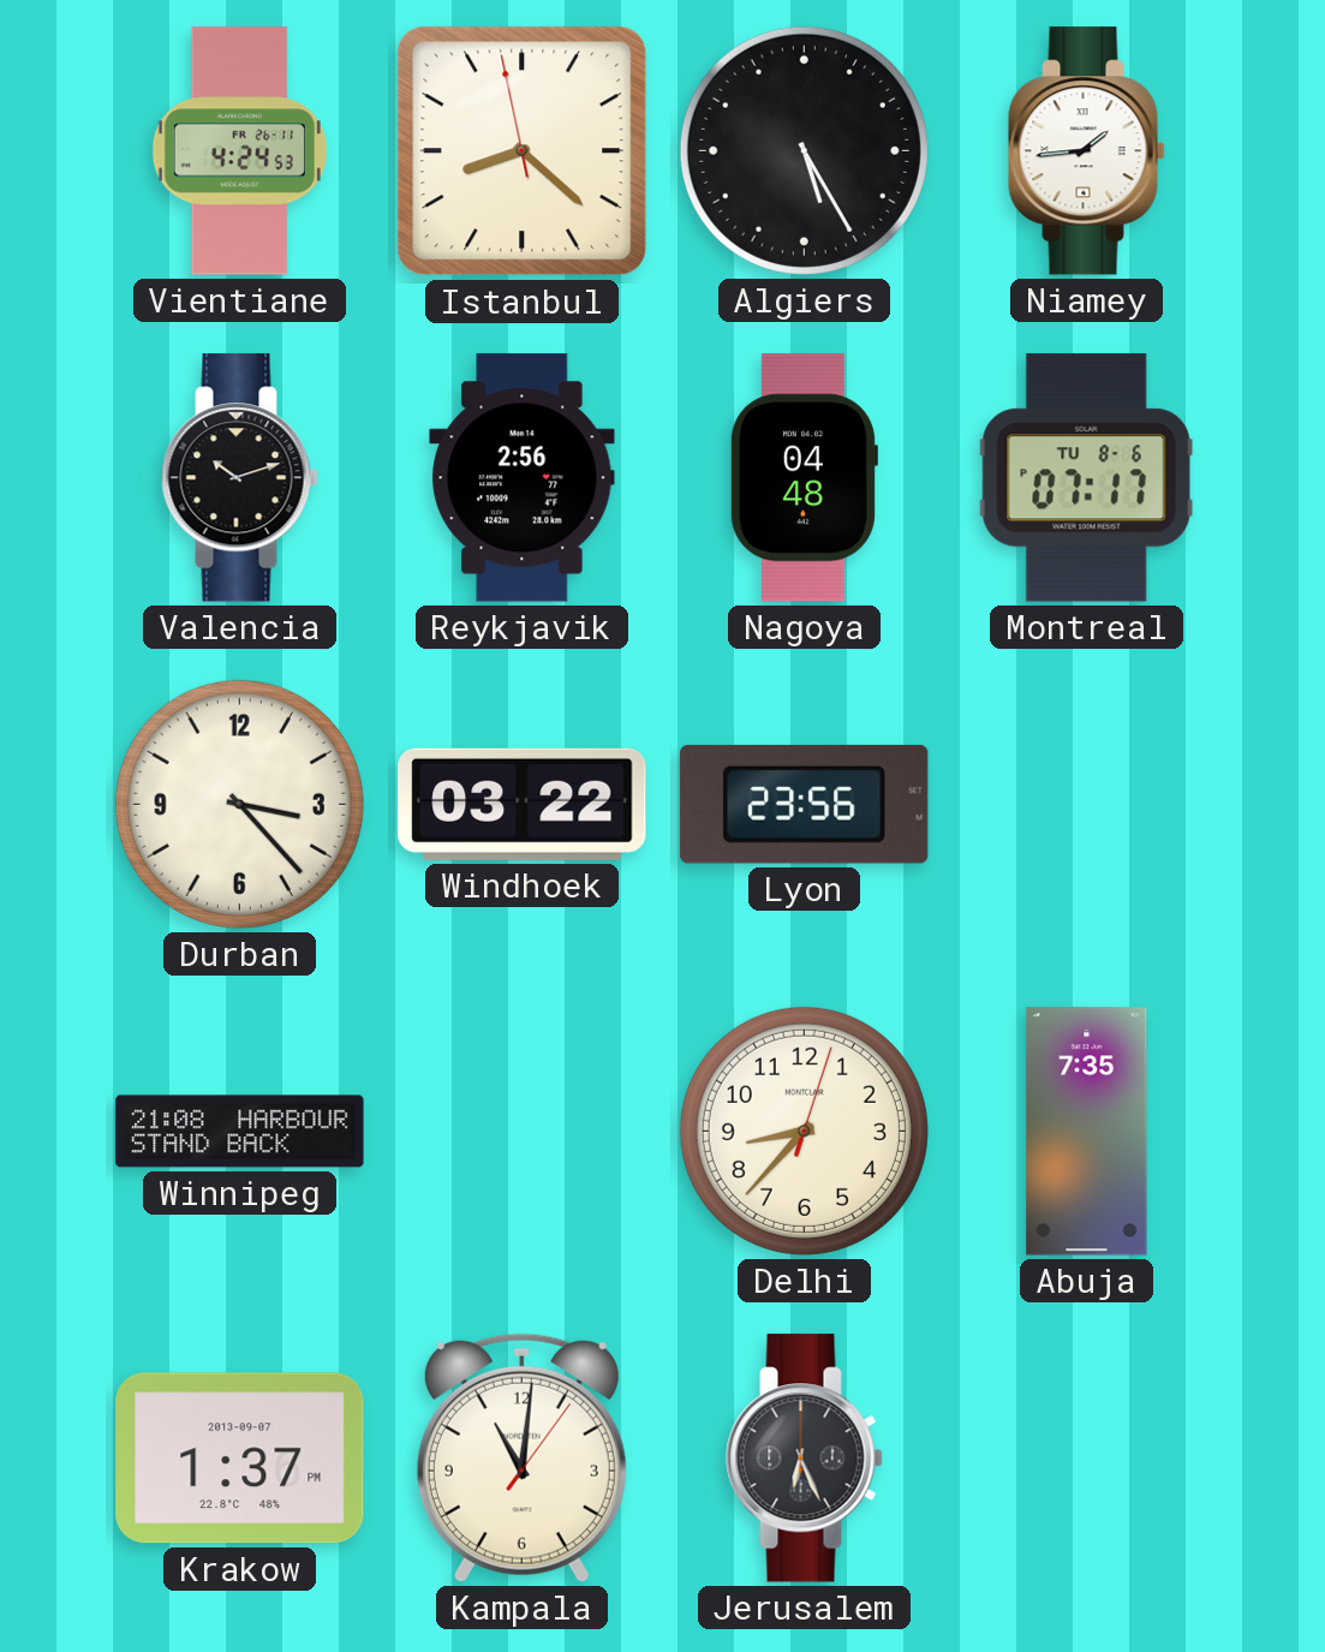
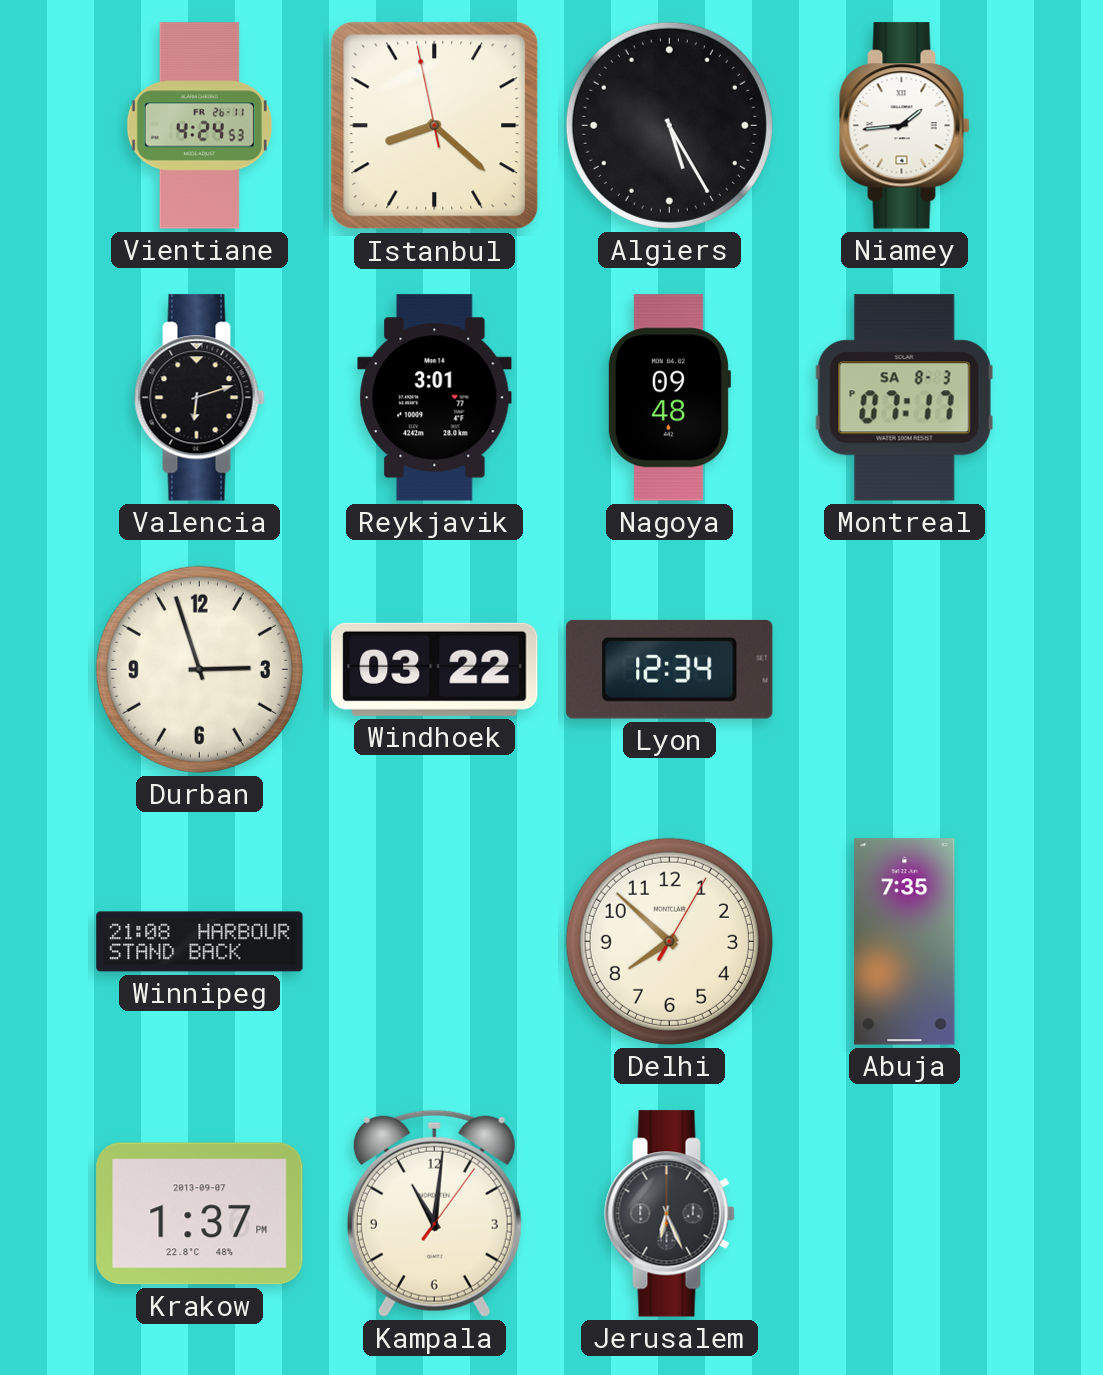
Valencia: 10:12 -> 6:12
Reykjavik: 2:56 -> 3:01
Nagoya: 04:48 -> 09:48
Montreal date: TU 8-6 -> SA 8-3
Durban: 3:23 -> 2:57
Lyon: 23:56 -> 12:34
Delhi: 8:37 -> 7:52
